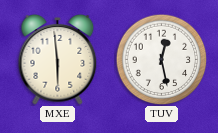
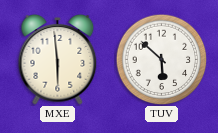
TUV: 12:28 -> 5:52
